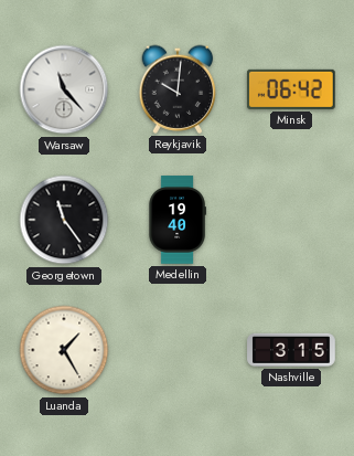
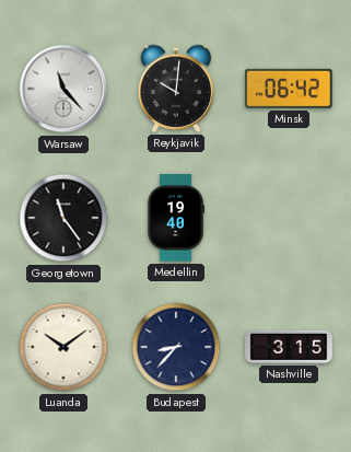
Luanda: 1:25 -> 10:09
Budapest: none -> 8:37
